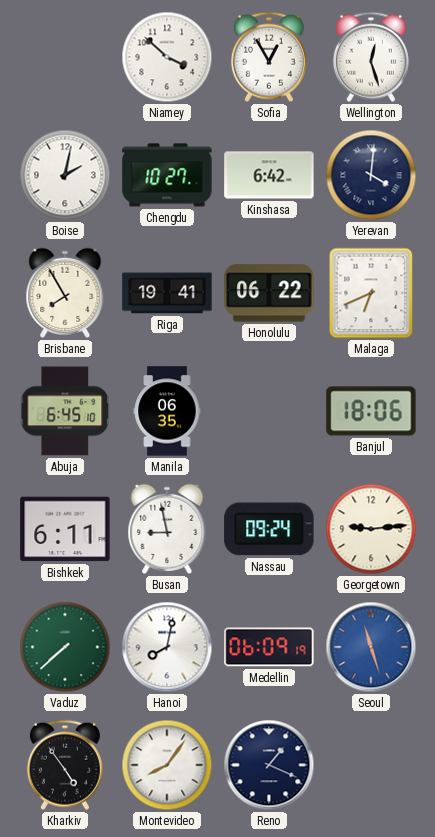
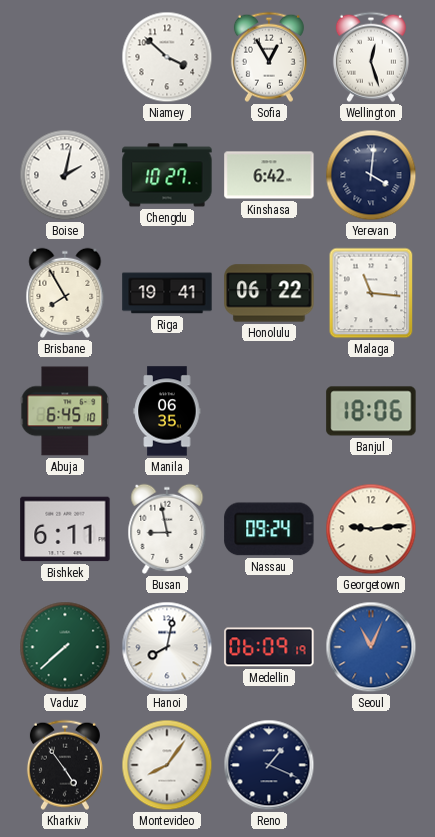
Malaga: 6:41 -> 11:16
Seoul: 11:27 -> 11:04
